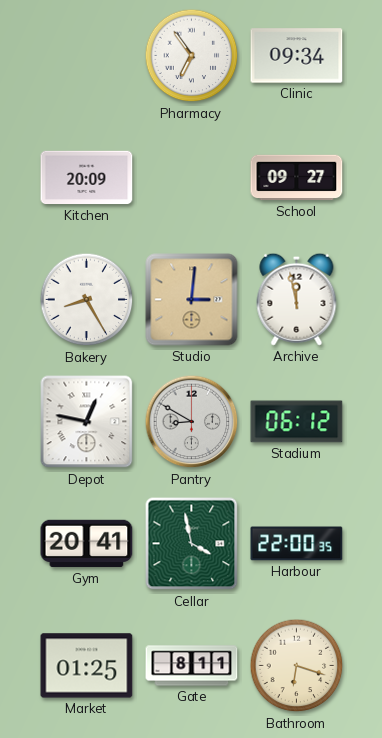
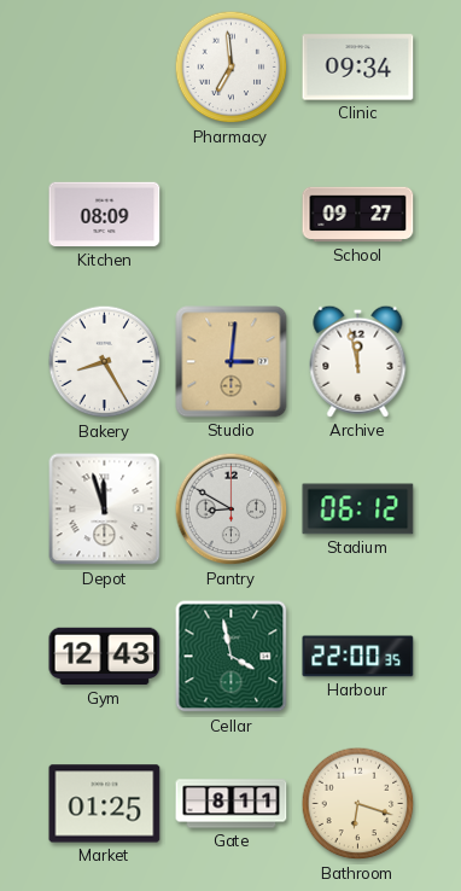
Pharmacy: 6:54 -> 6:59
Kitchen: 20:09 -> 08:09
Depot: 12:47 -> 11:57
Gym: 20:41 -> 12:43
